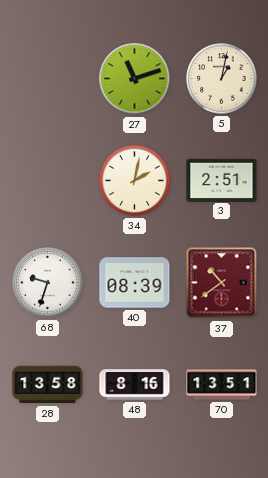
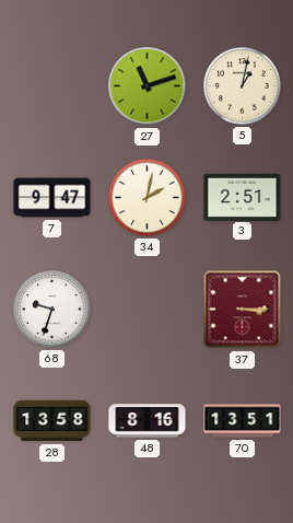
7: none -> 9:47
40: 08:39 -> none
37: 10:39 -> 3:15
